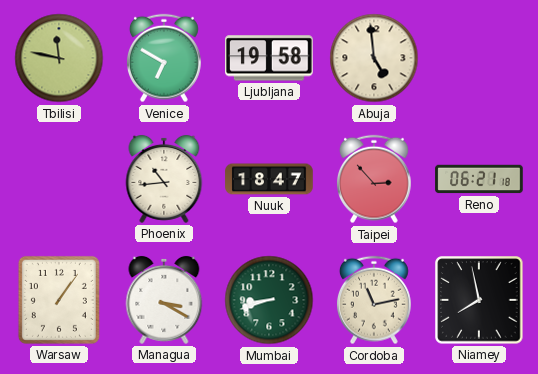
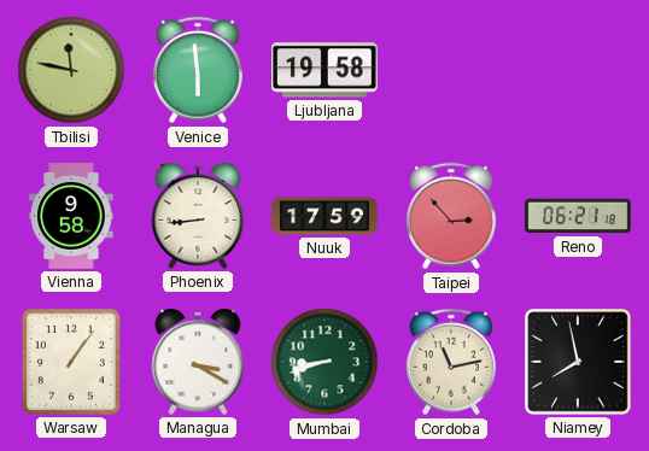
Venice: 6:50 -> 5:59
Abuja: 4:59 -> none
Vienna: none -> 9:58
Phoenix: 10:44 -> 8:44
Nuuk: 18:47 -> 17:59
